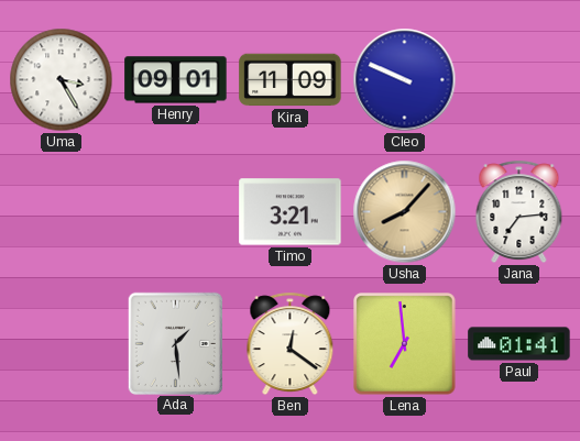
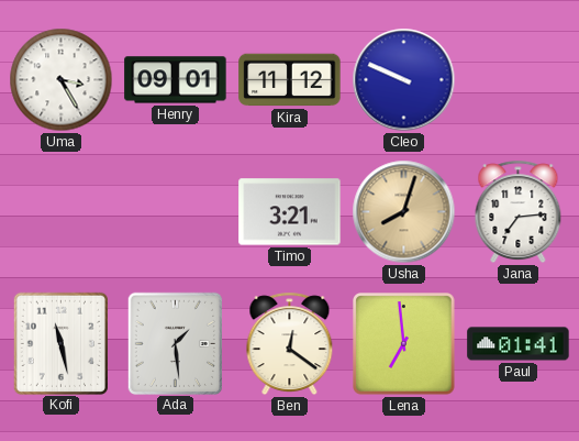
Kira: 11:09 -> 11:12
Usha: 8:07 -> 8:03
Kofi: none -> 11:28
